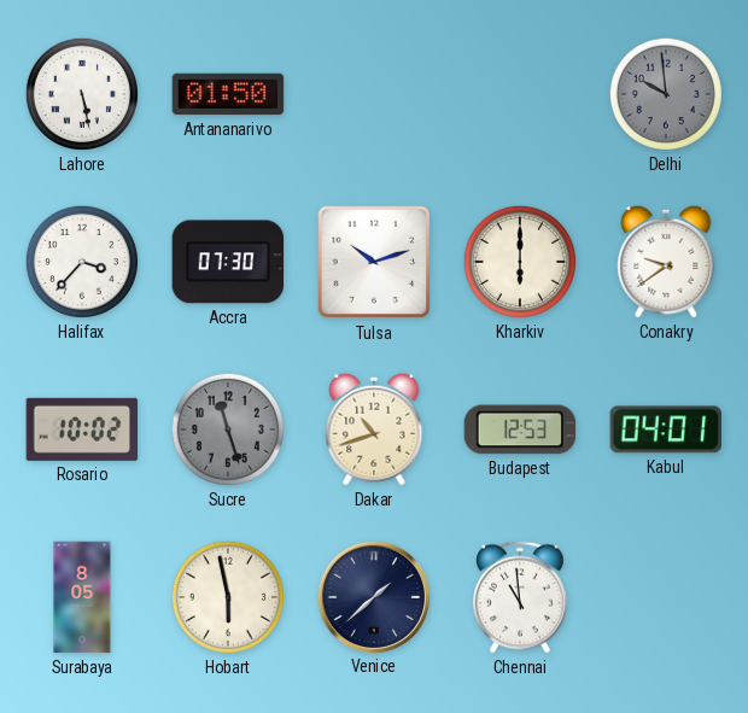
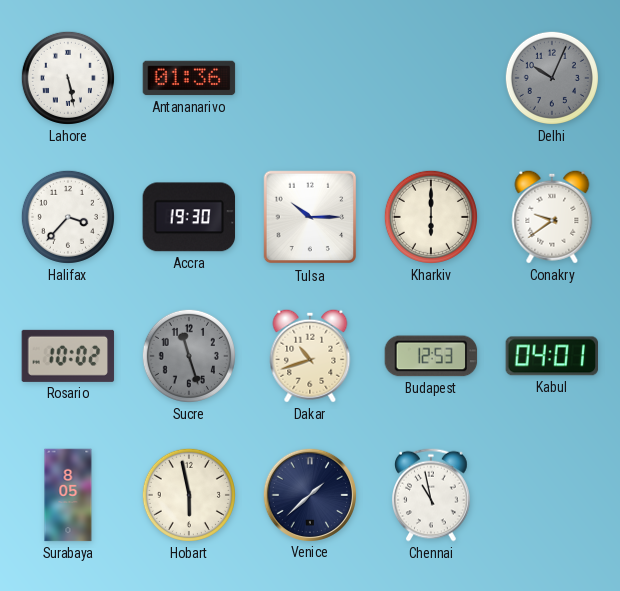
Antananarivo: 01:50 -> 01:36
Delhi: 9:59 -> 10:04
Accra: 07:30 -> 19:30
Tulsa: 10:12 -> 10:15
Chennai: 10:59 -> 10:58
